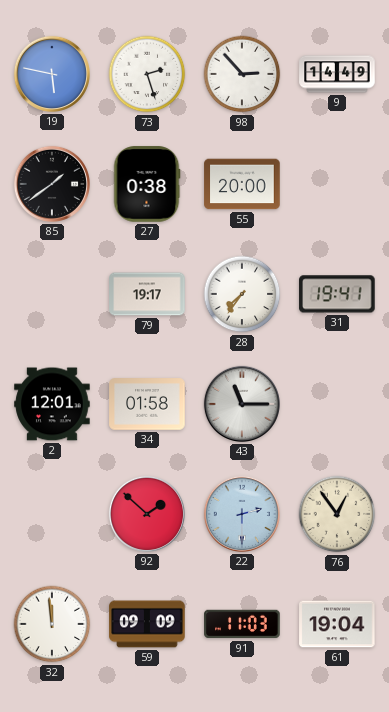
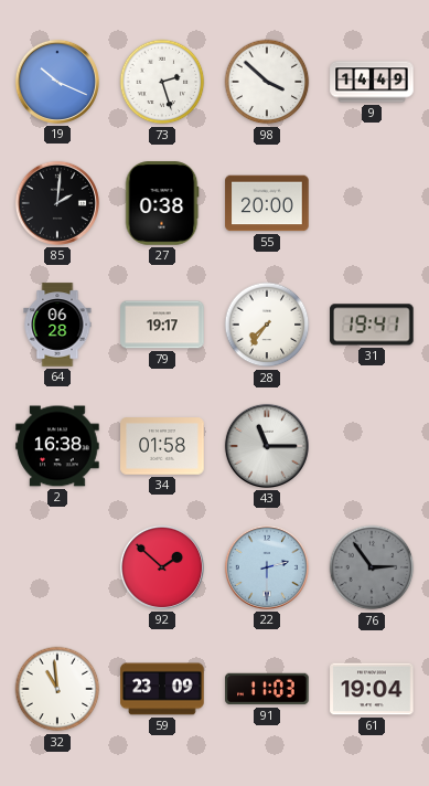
19: 5:47 -> 10:19
98: 2:53 -> 3:52
85: 1:39 -> 2:01
64: none -> 06:28
2: 12:01 -> 16:38
76: 12:54 -> 2:54
76 dial: cream -> grey
32: 11:59 -> 10:59
59: 09:09 -> 23:09
